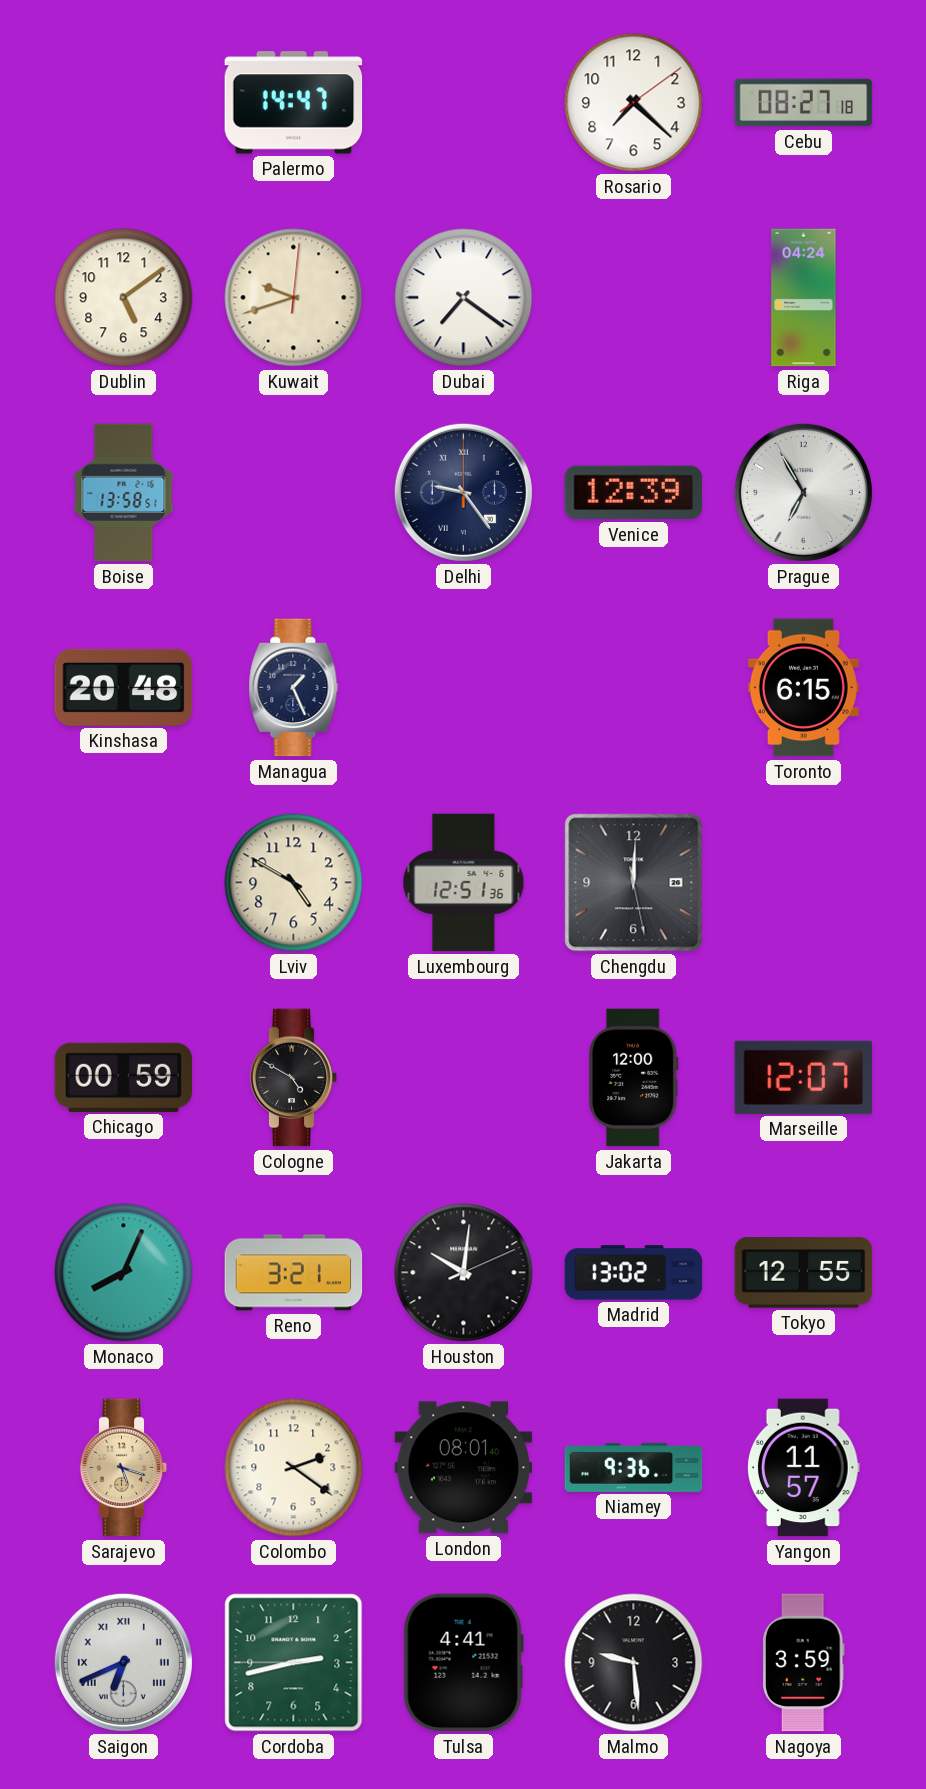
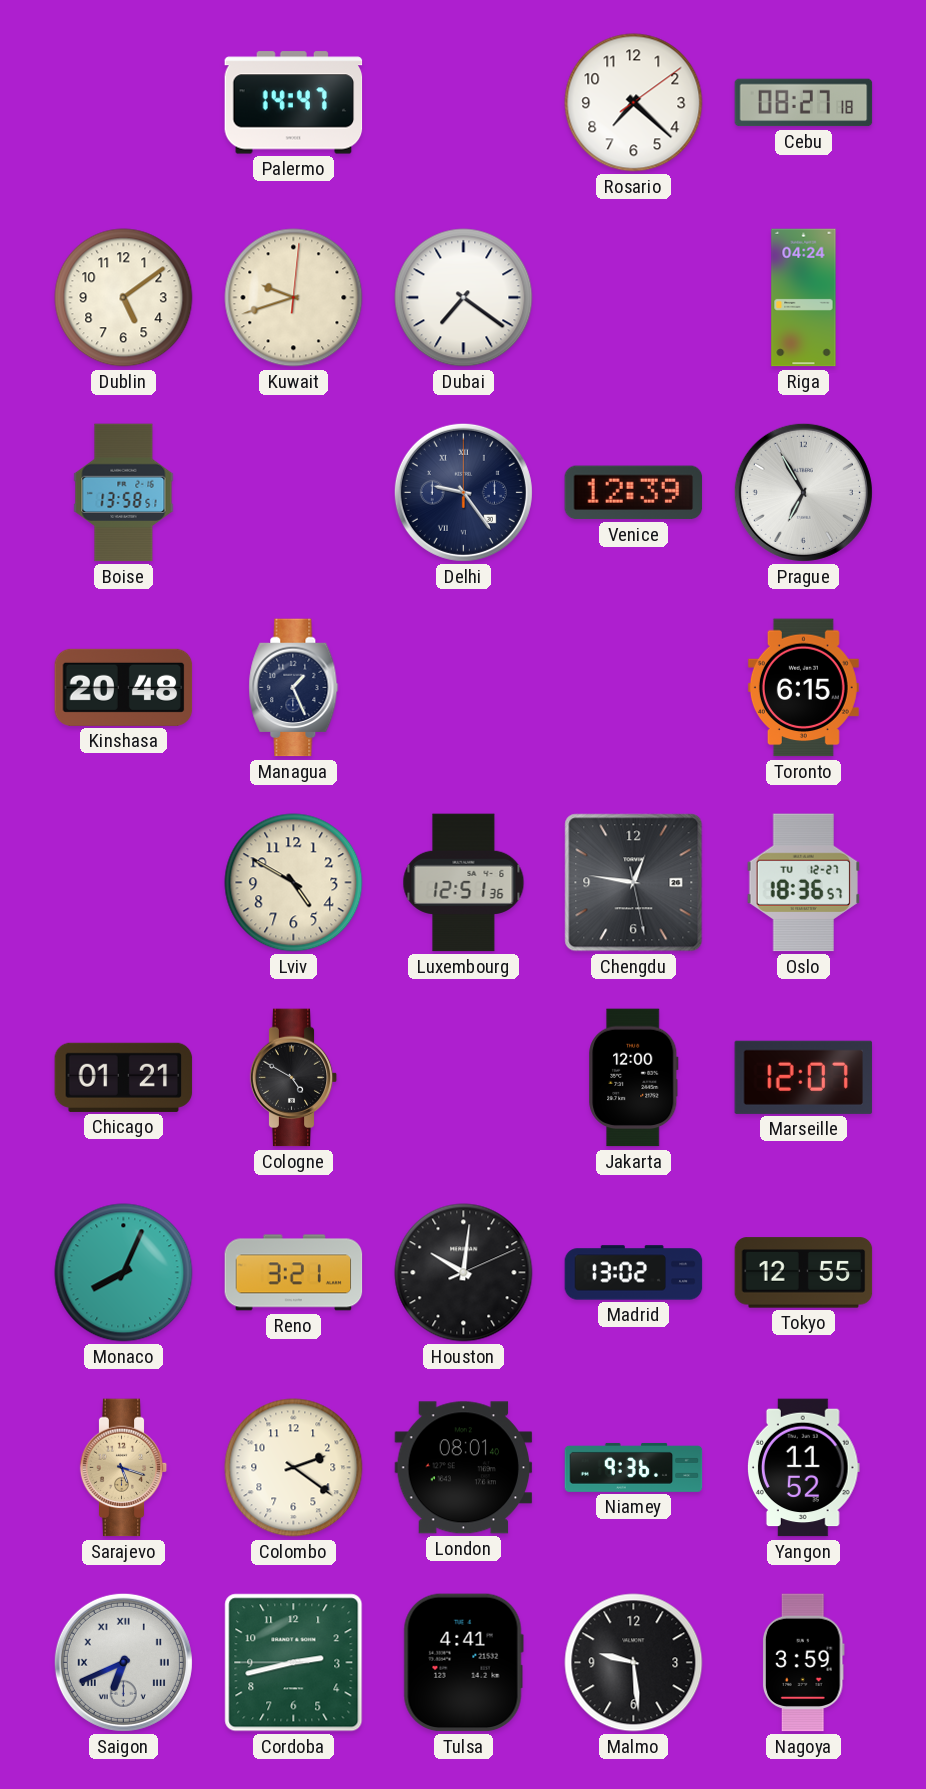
Chengdu: 12:00 -> 12:46
Oslo: none -> 18:36
Chicago: 00:59 -> 01:21
Yangon: 11:57 -> 11:52
